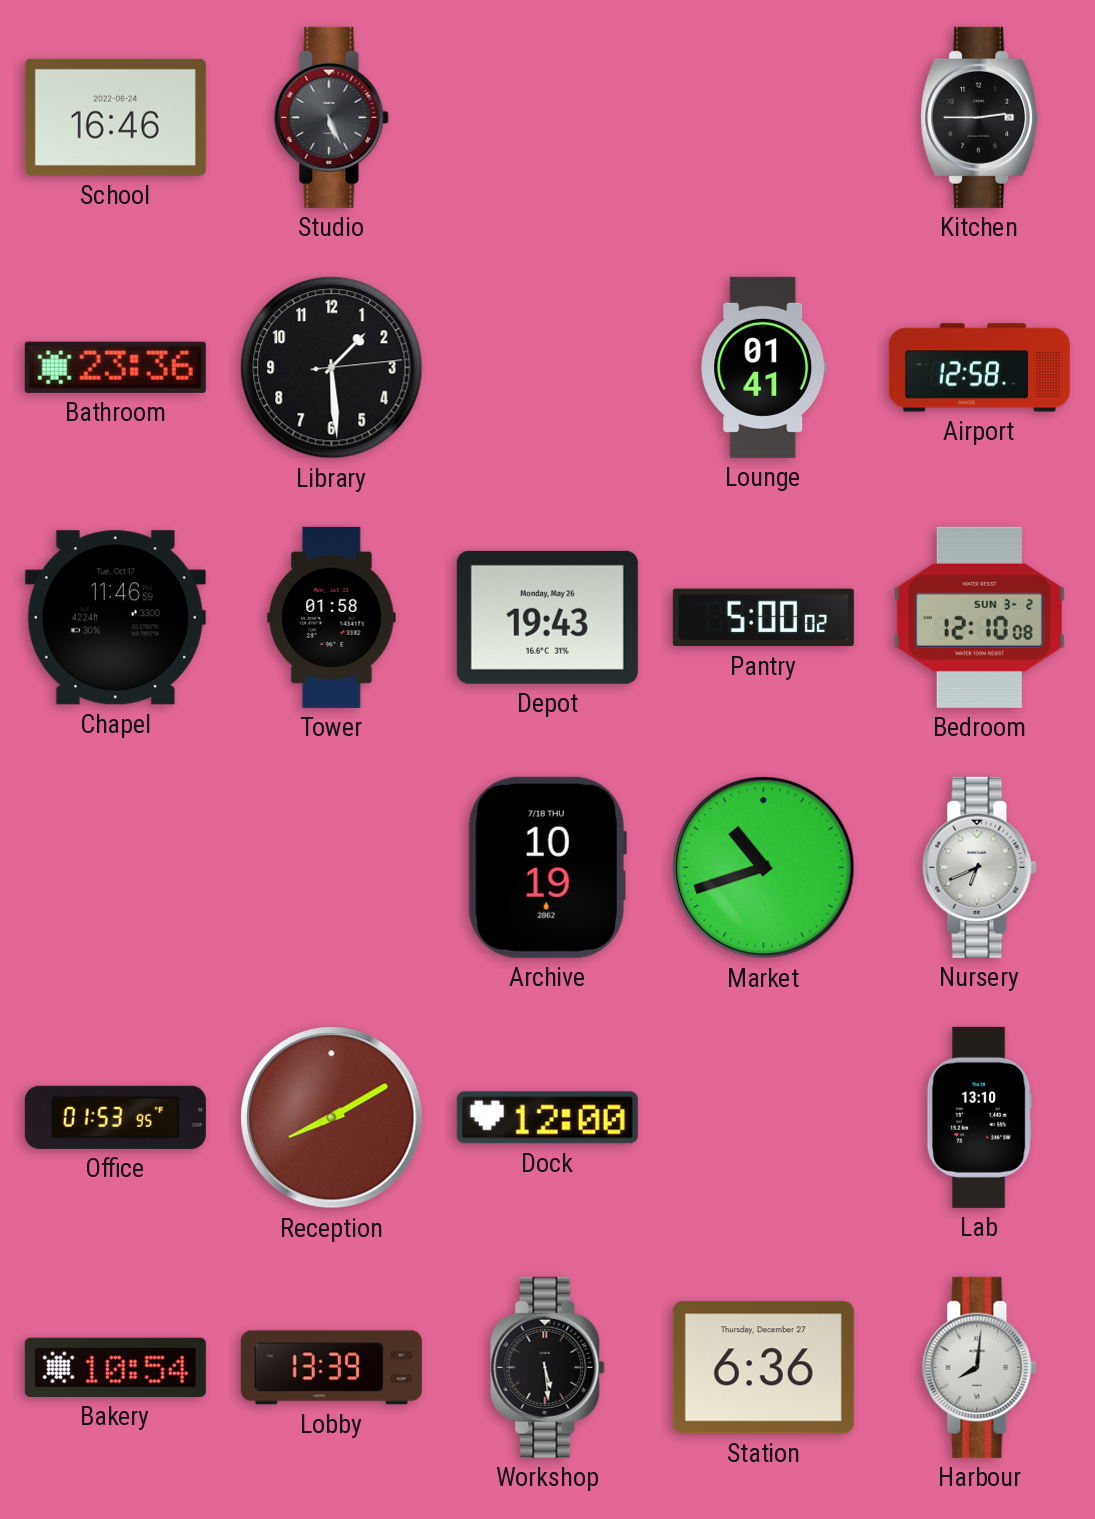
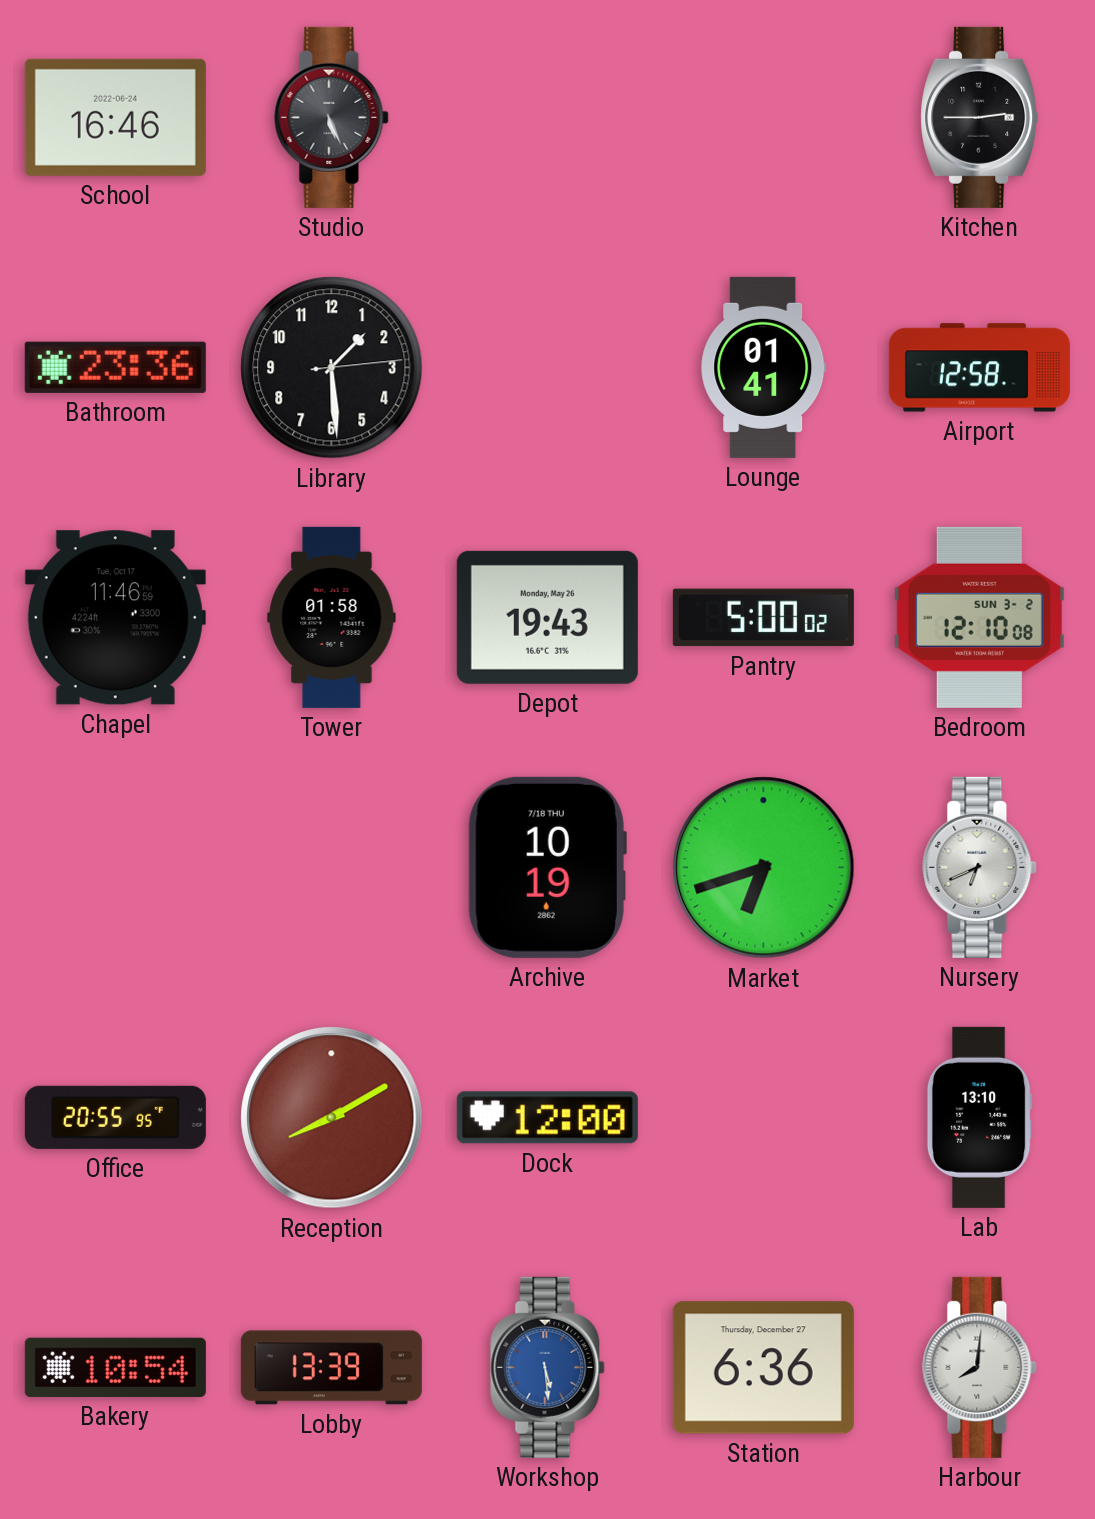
Market: 10:42 -> 6:42
Office: 01:53 -> 20:55
Workshop dial: black -> blue
